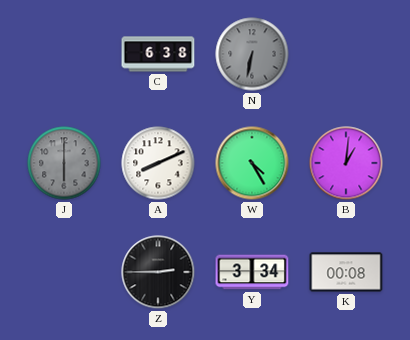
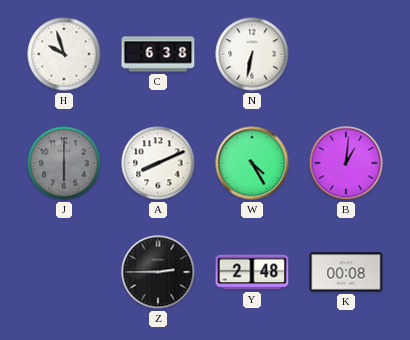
H: none -> 9:57
N dial: grey -> white
Y: 3:34 -> 2:48
